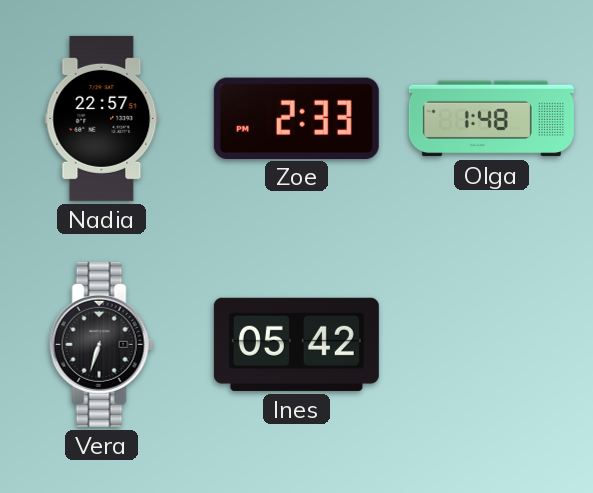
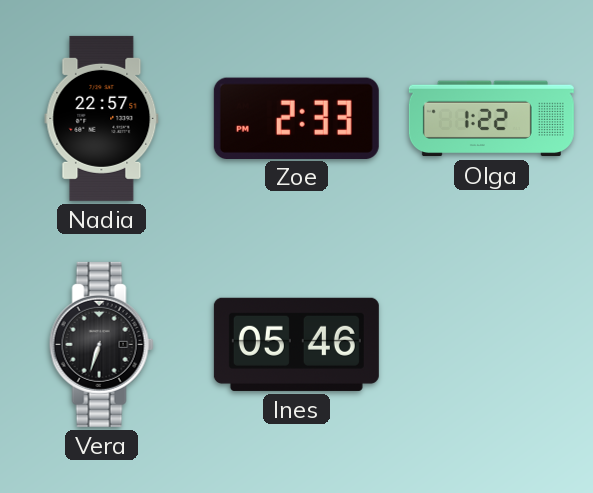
Olga: 1:48 -> 1:22
Ines: 05:42 -> 05:46
